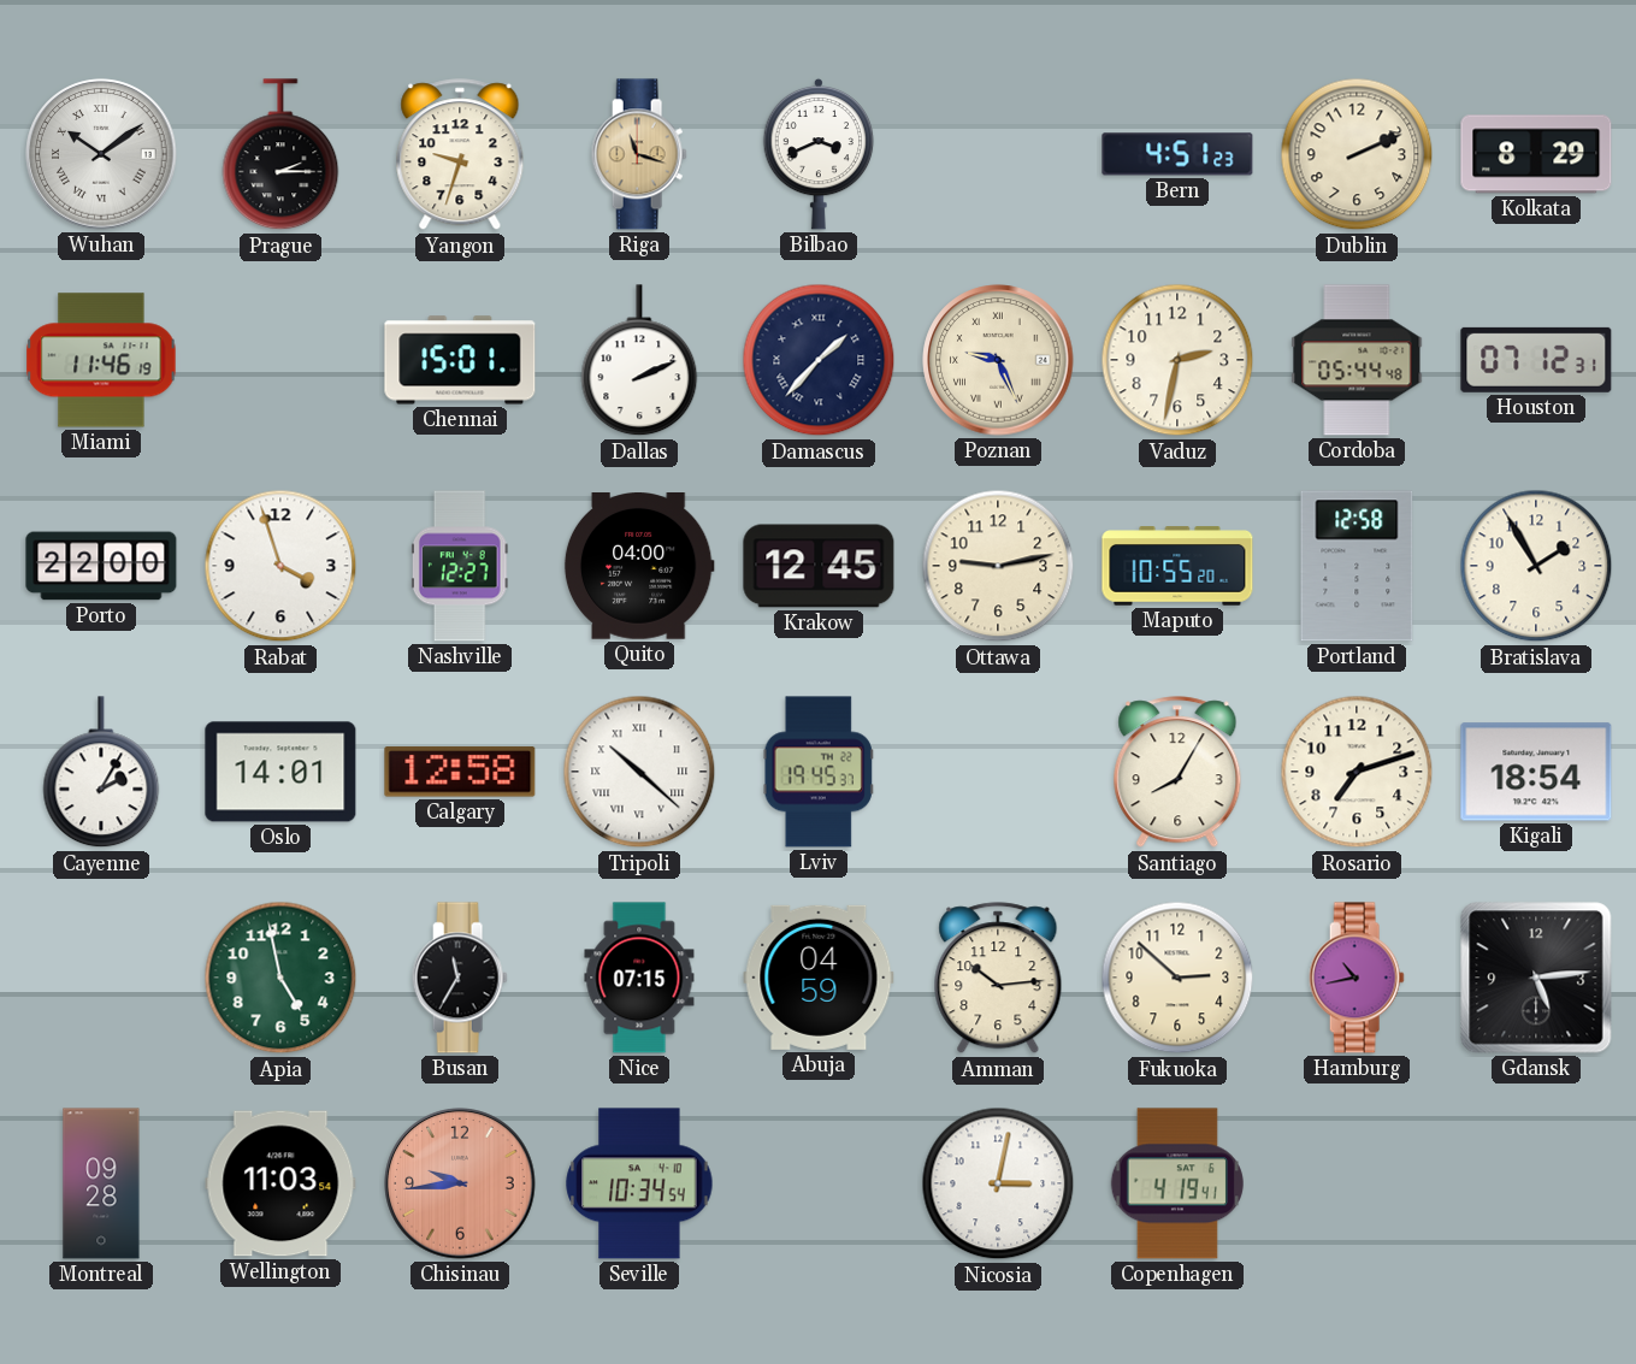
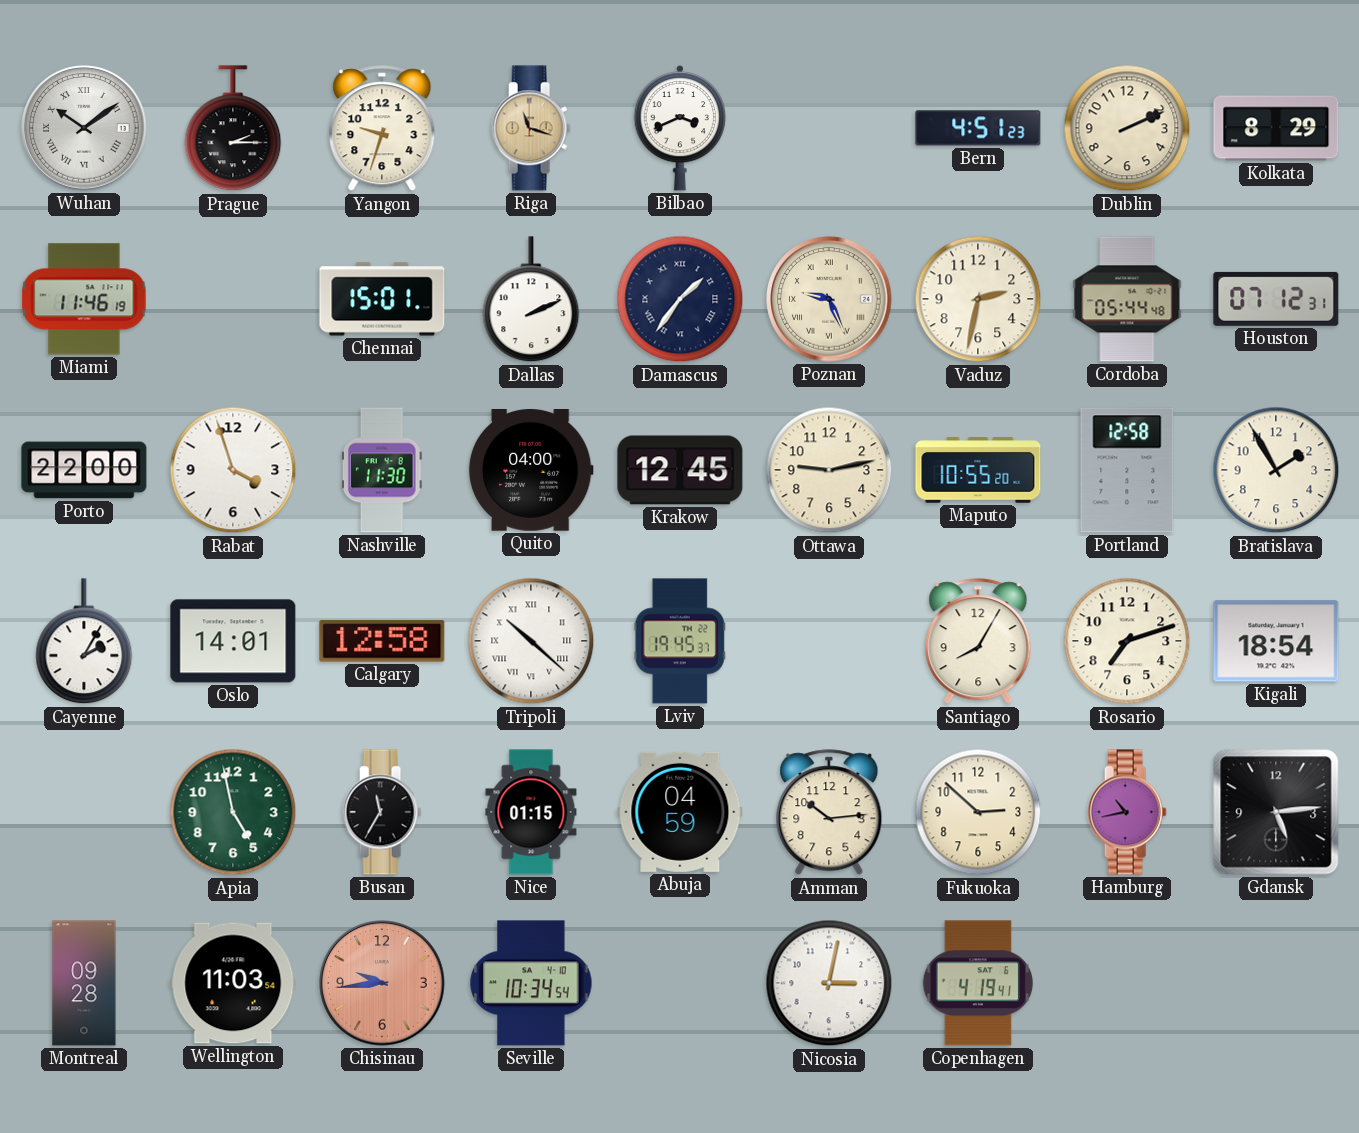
Damascus: 1:37 -> 1:36
Nashville: 12:27 -> 11:30
Nice: 07:15 -> 01:15
